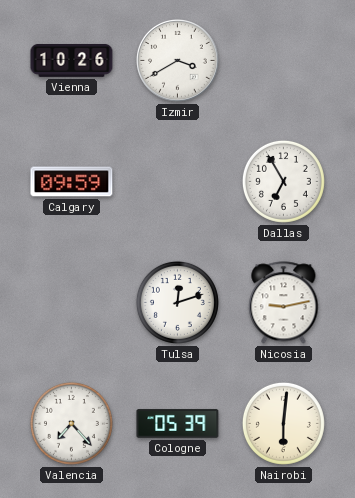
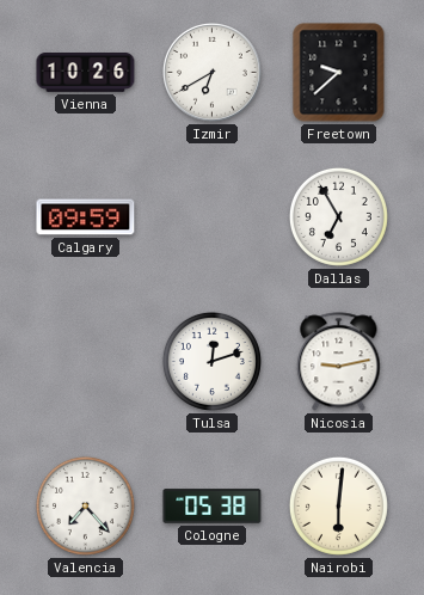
Izmir: 3:40 -> 6:40
Freetown: none -> 9:38
Cologne: 05:39 -> 05:38
